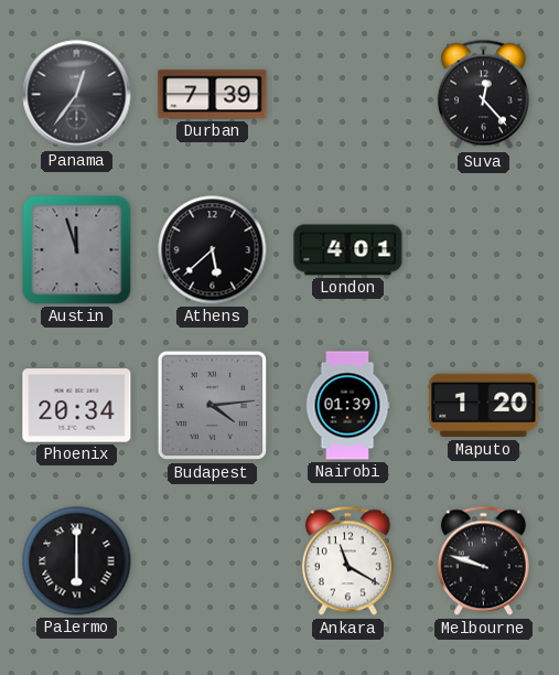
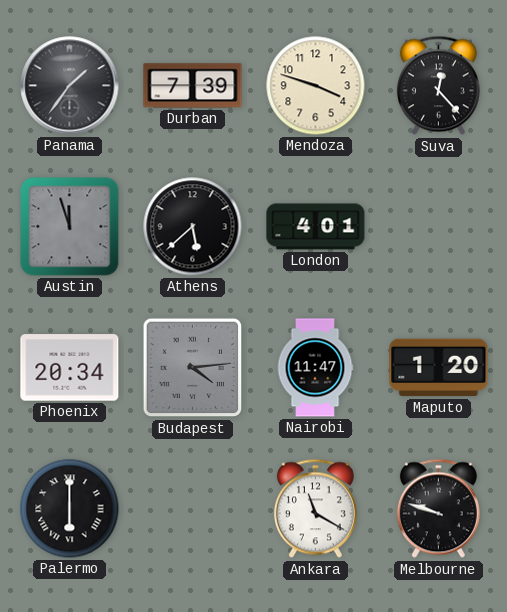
Panama: 12:36 -> 1:36
Mendoza: none -> 3:48
Nairobi: 01:39 -> 11:47
